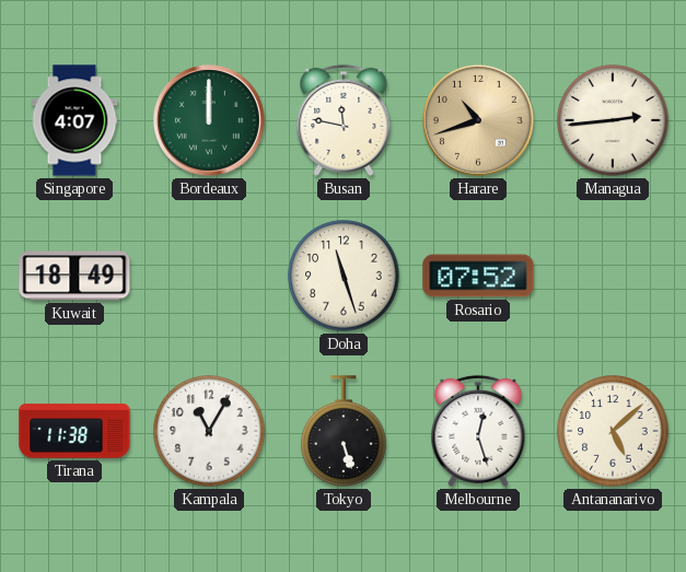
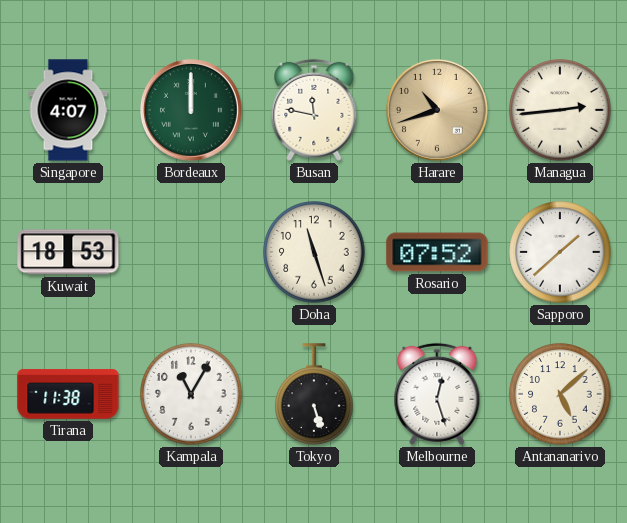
Kuwait: 18:49 -> 18:53
Sapporo: none -> 1:38
